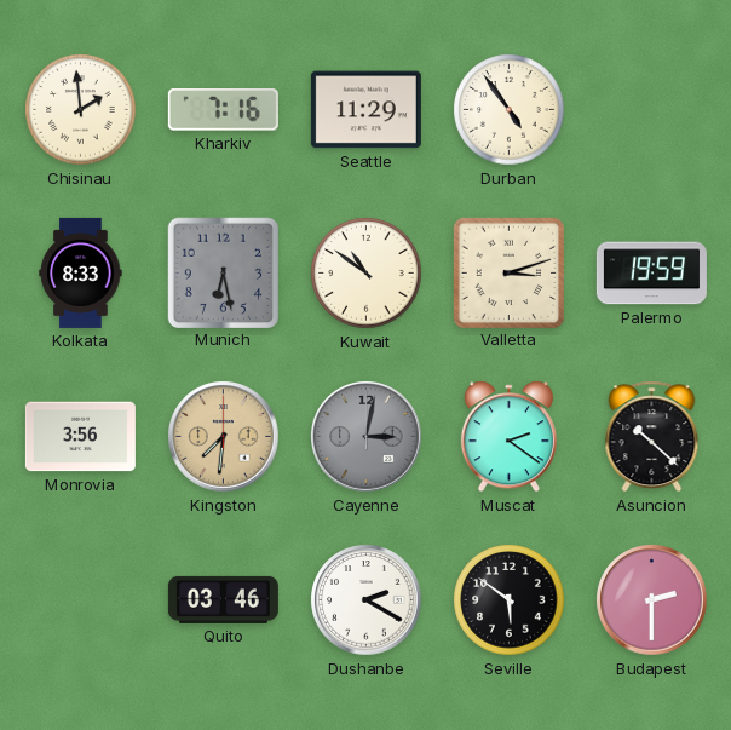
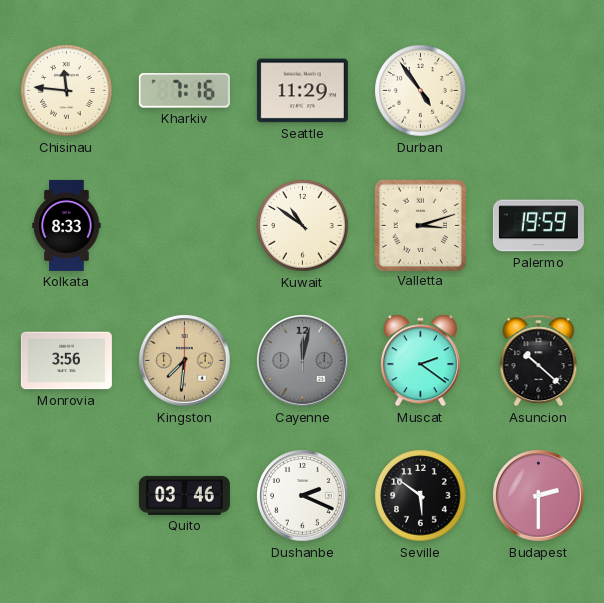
Chisinau: 1:59 -> 11:46
Munich: 6:28 -> none
Cayenne: 3:02 -> 12:02
Dushanbe: 2:20 -> 2:19
